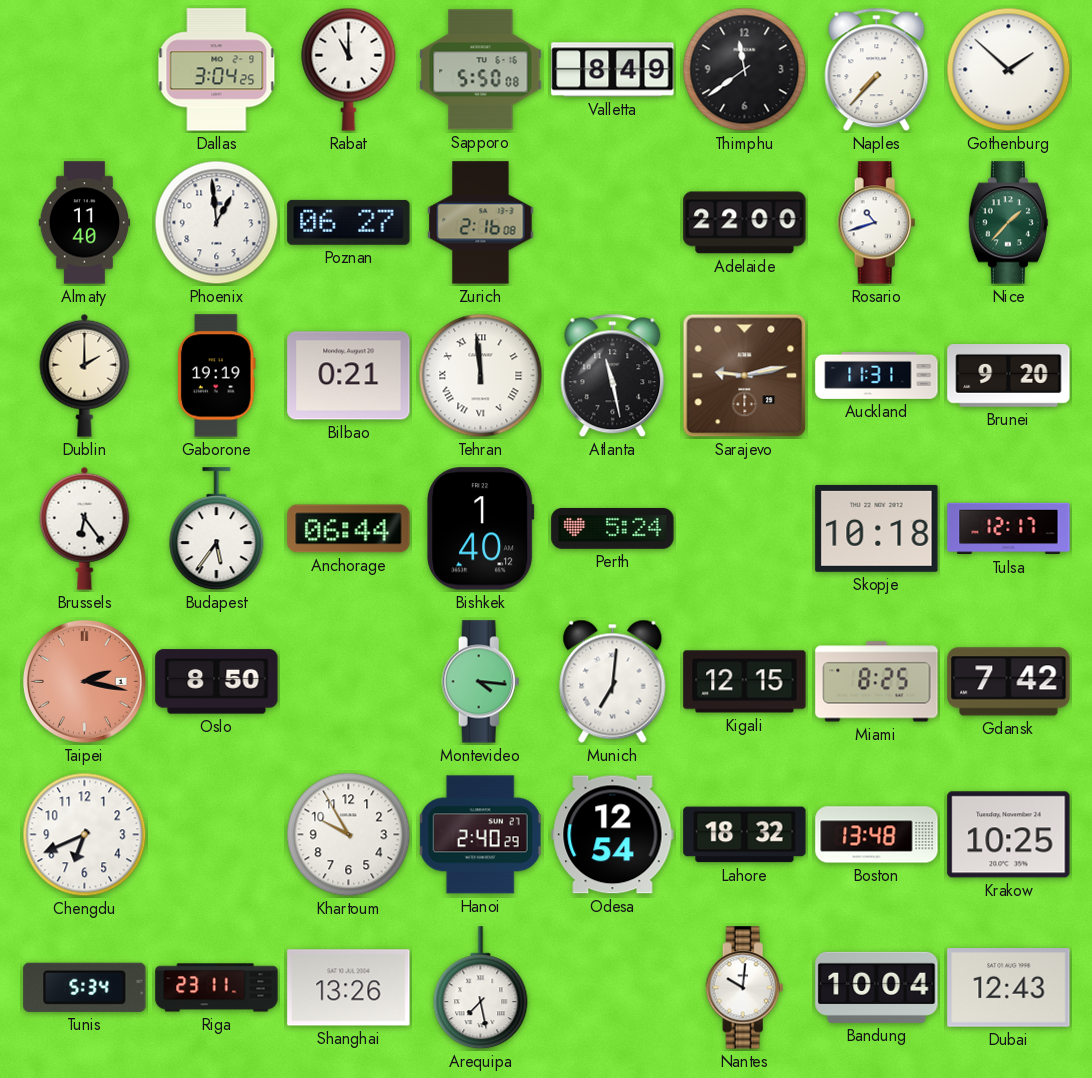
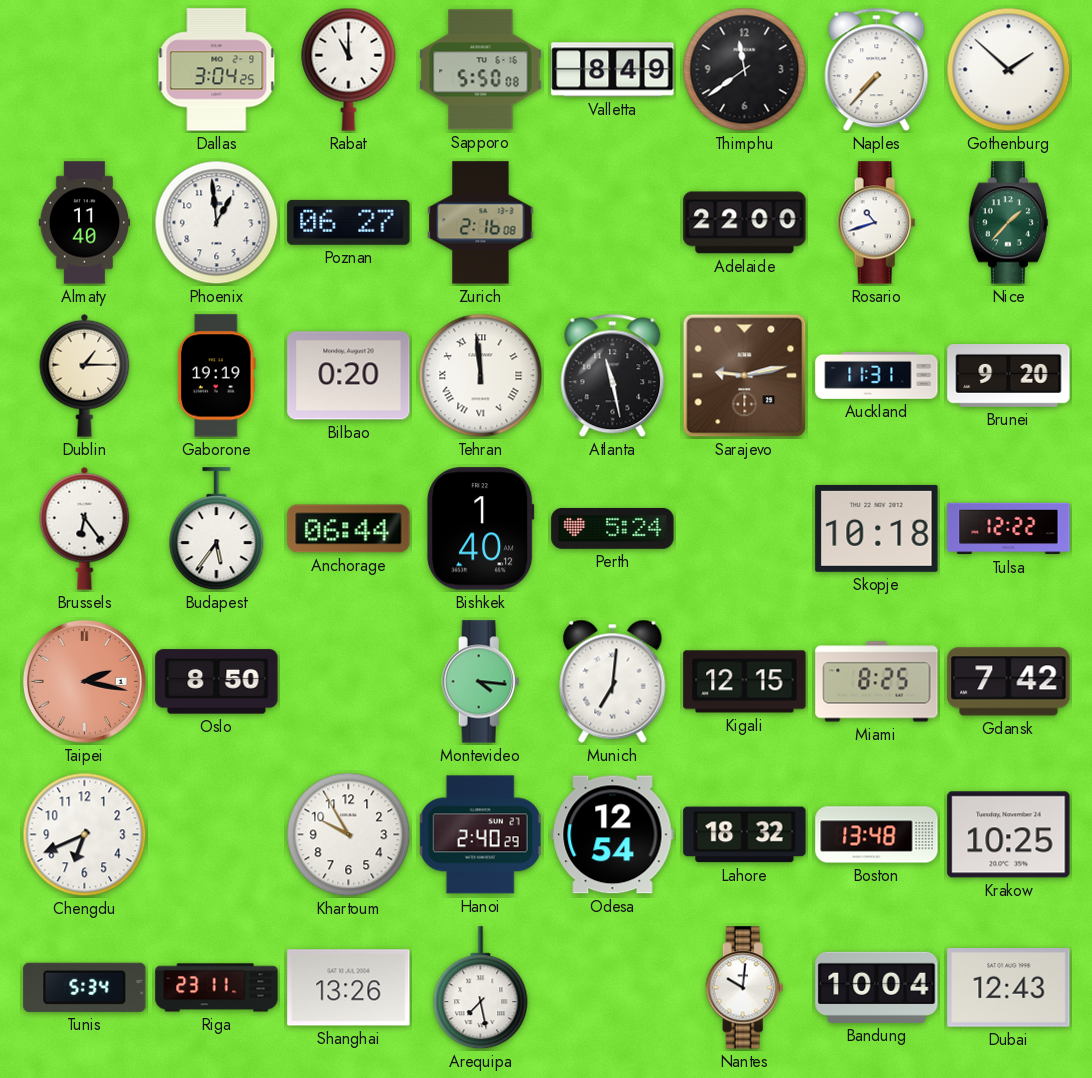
Dublin: 2:00 -> 1:15
Bilbao: 0:21 -> 0:20
Tulsa: 12:17 -> 12:22
